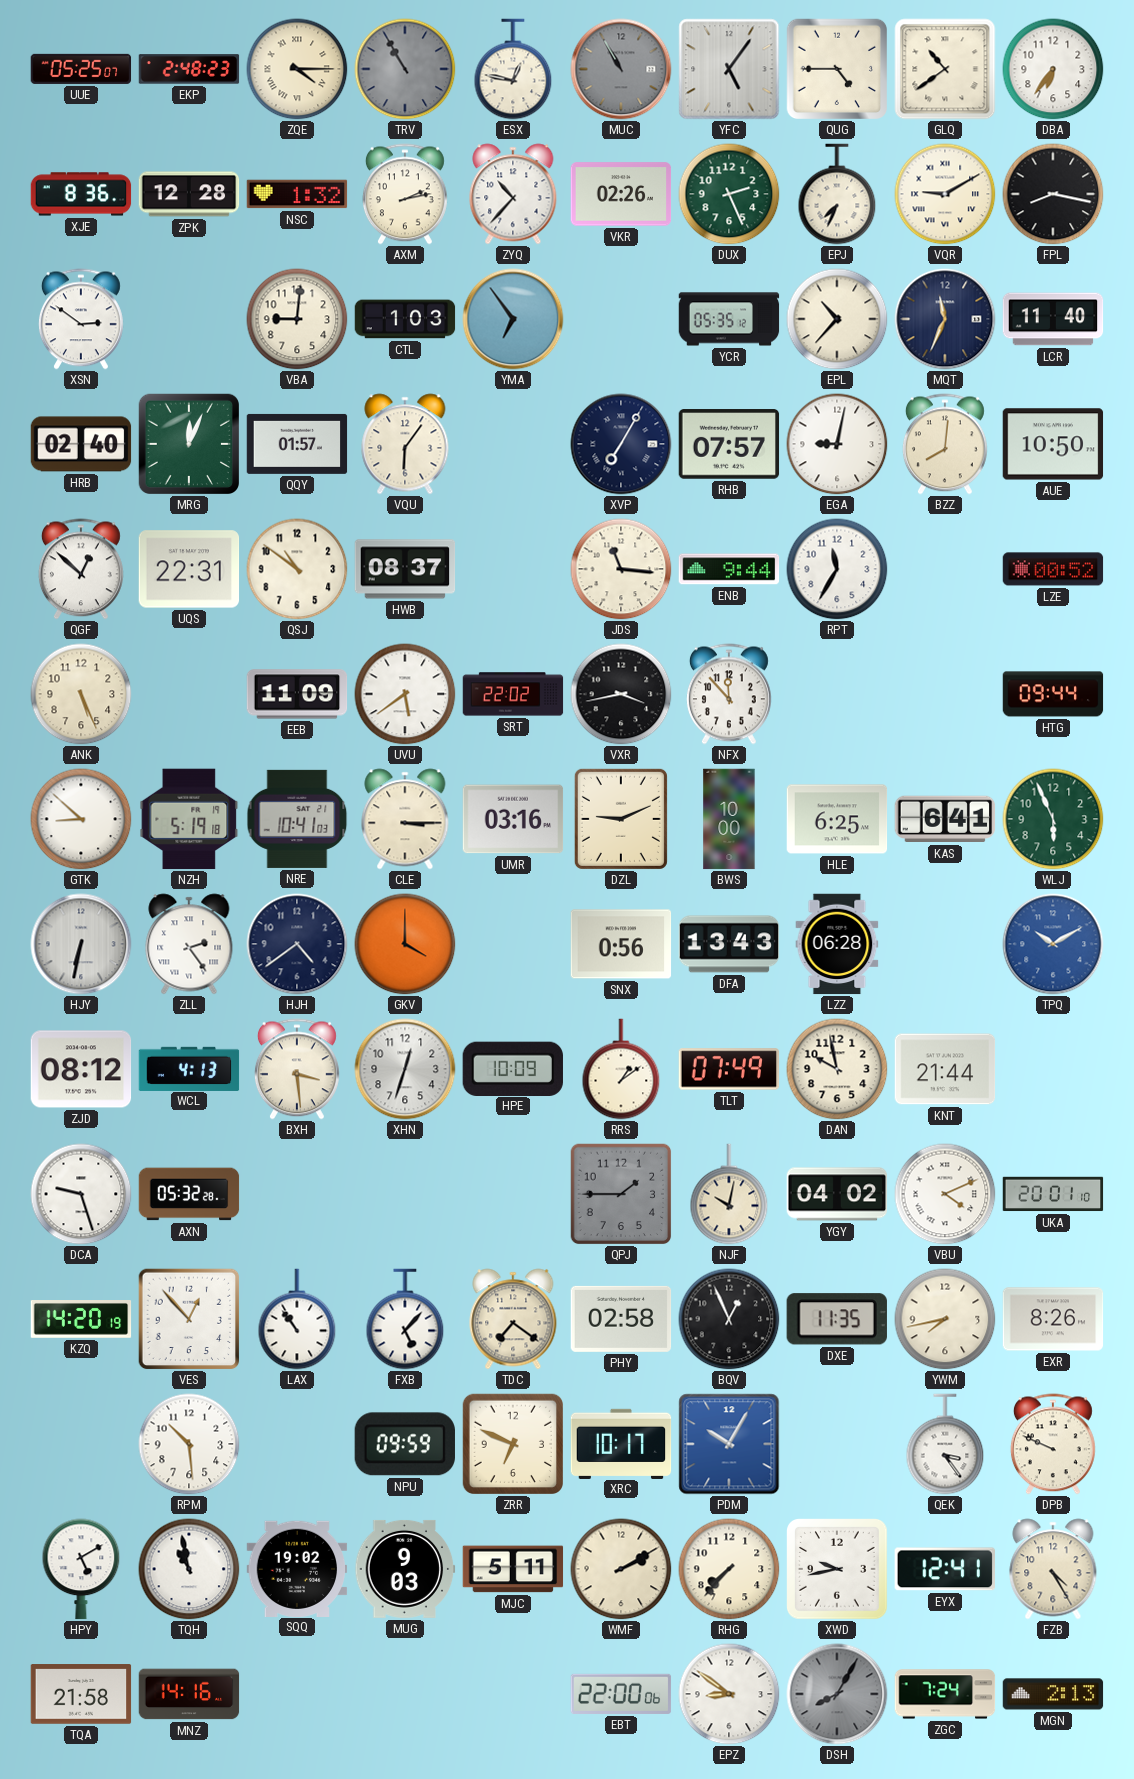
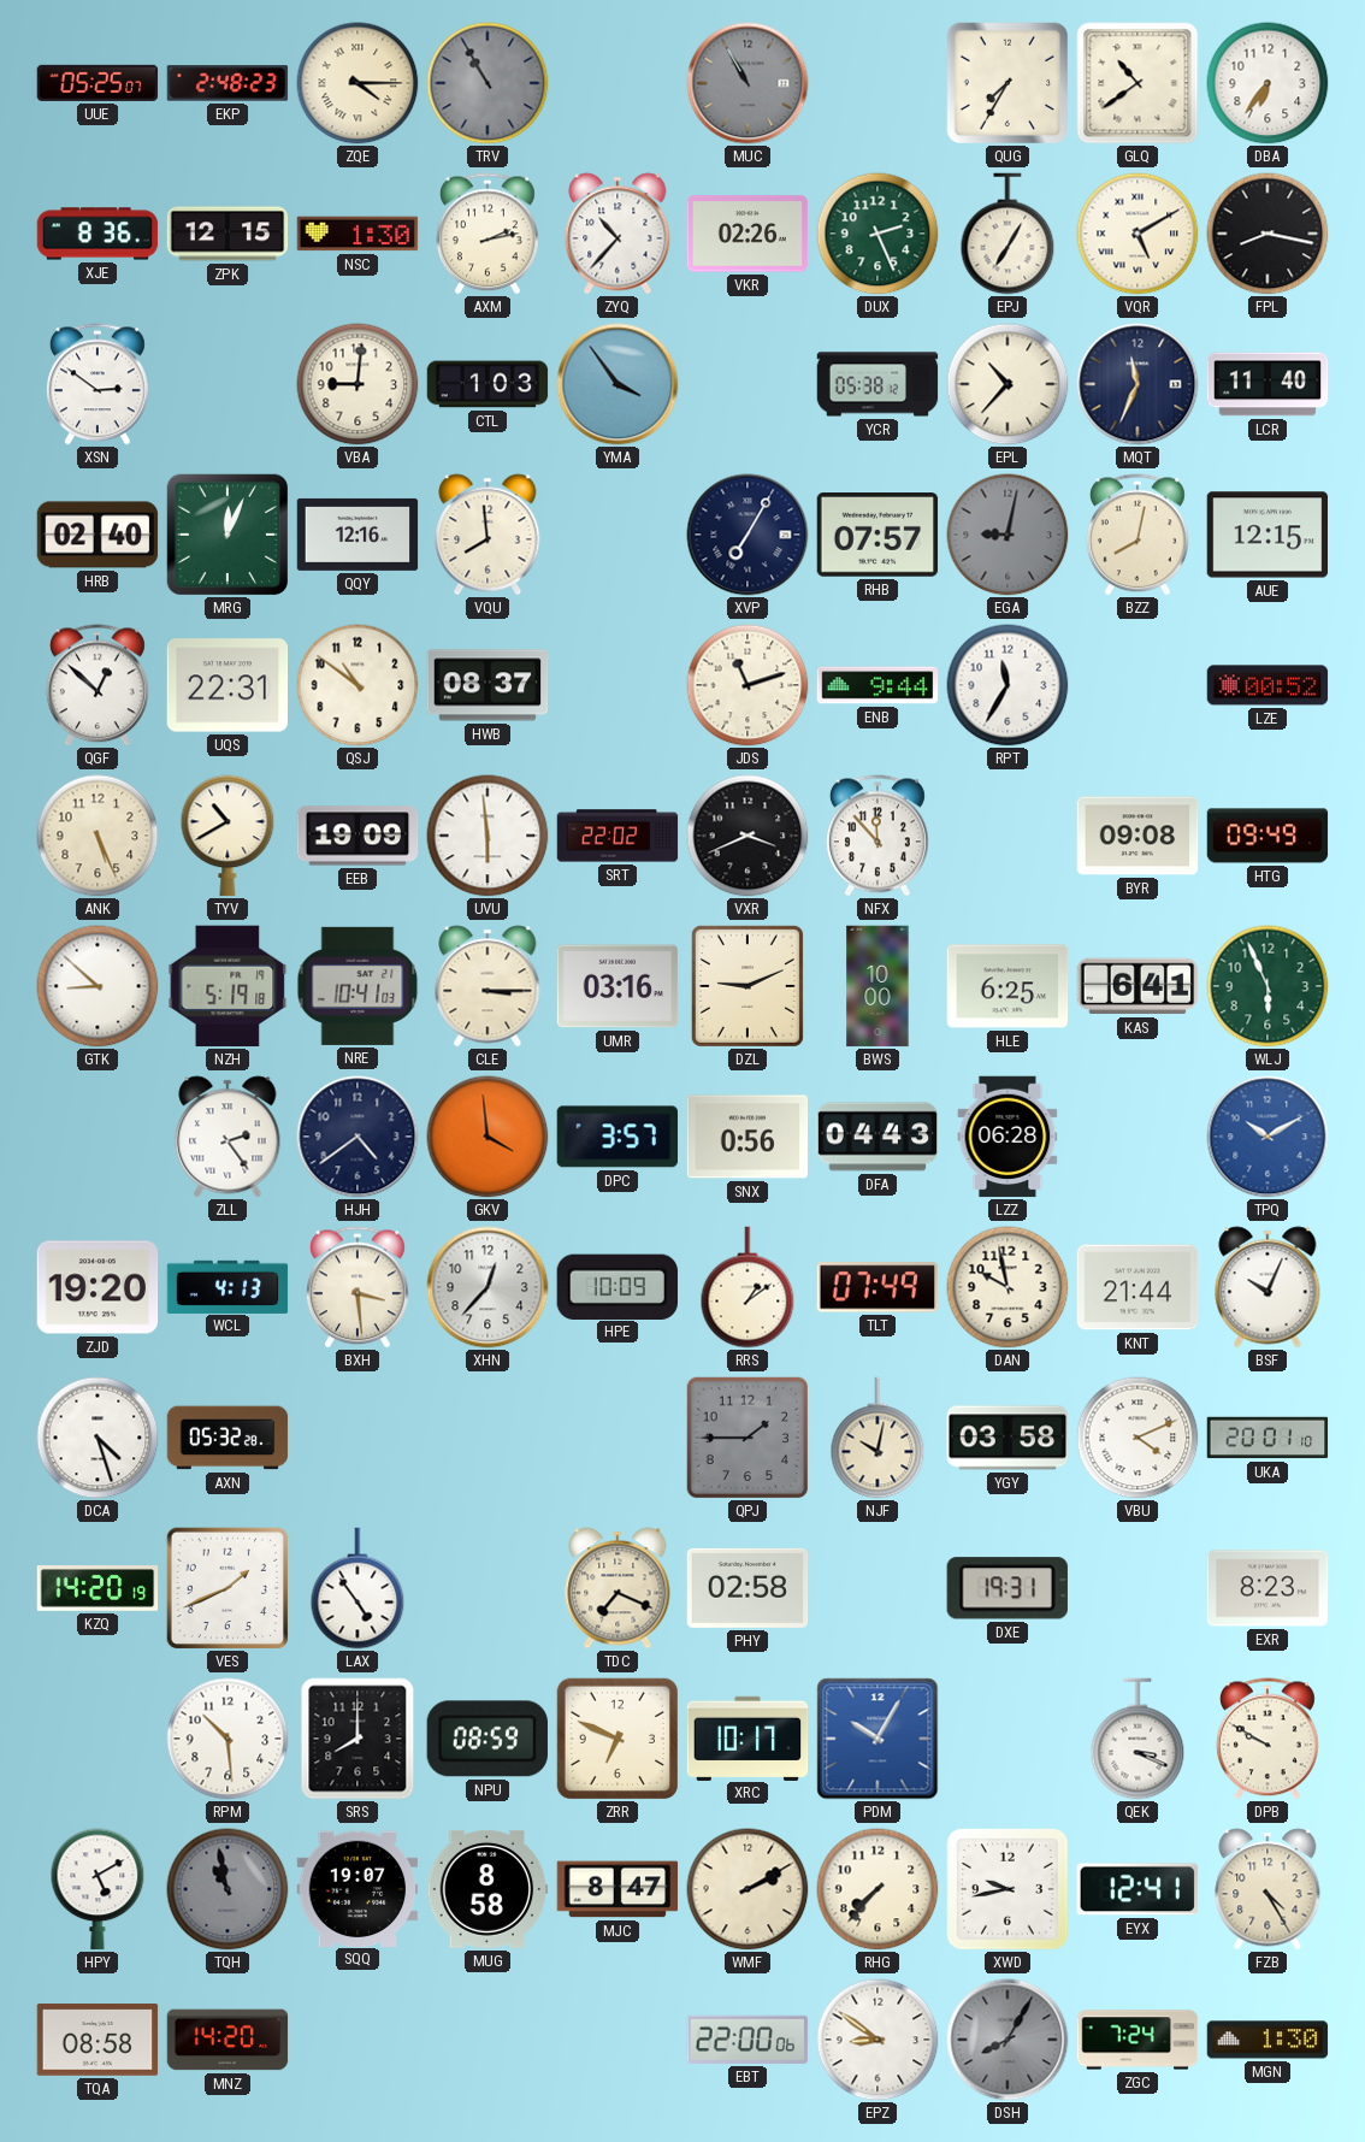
ESX: 12:47 -> none
YFC: 5:06 -> none
QUG: 4:45 -> 7:35
ZPK: 12:28 -> 12:15
NSC: 1:32 -> 1:30
EPJ: 7:34 -> 7:05
VQR: 9:10 -> 5:10
YMA: 6:54 -> 3:54
YCR: 05:35 -> 05:38
QQY: 01:57 -> 12:16
VQU: 6:06 -> 7:59
EGA dial: white -> grey
BZZ: 8:01 -> 8:02
AUE: 10:50 -> 12:15
JDS: 11:16 -> 11:12
TYV: none -> 10:40
EEB: 11:09 -> 19:09
UVU: 5:39 -> 5:59
VXR: 3:43 -> 3:41
BYR: none -> 09:08
HTG: 09:44 -> 09:49
HJY: 6:32 -> none
GKV: 4:00 -> 3:59
DPC: none -> 3:57
DFA: 13:43 -> 04:43
ZJD: 08:12 -> 19:20
XHN: 12:33 -> 12:37
BSF: none -> 10:04
DCA: 9:27 -> 4:27
YGY: 04:02 -> 03:58
VES: 12:53 -> 1:41
LAX: 10:54 -> 4:54
FXB: 5:07 -> none
TDC: 7:21 -> 7:19
BQV: 12:56 -> none
DXE: 11:35 -> 19:31
YWM: 7:43 -> none
EXR: 8:26 -> 8:23
SRS: none -> 8:00
NPU: 09:59 -> 08:59
QEK: 3:24 -> 3:19
DPB: 9:49 -> 9:50
TQH dial: white -> grey
SQQ: 19:02 -> 19:07
MUG: 9:03 -> 8:58
MJC: 5:11 -> 8:47
TQA: 21:58 -> 08:58
MNZ: 14:16 -> 14:20
MGN: 2:13 -> 1:30
